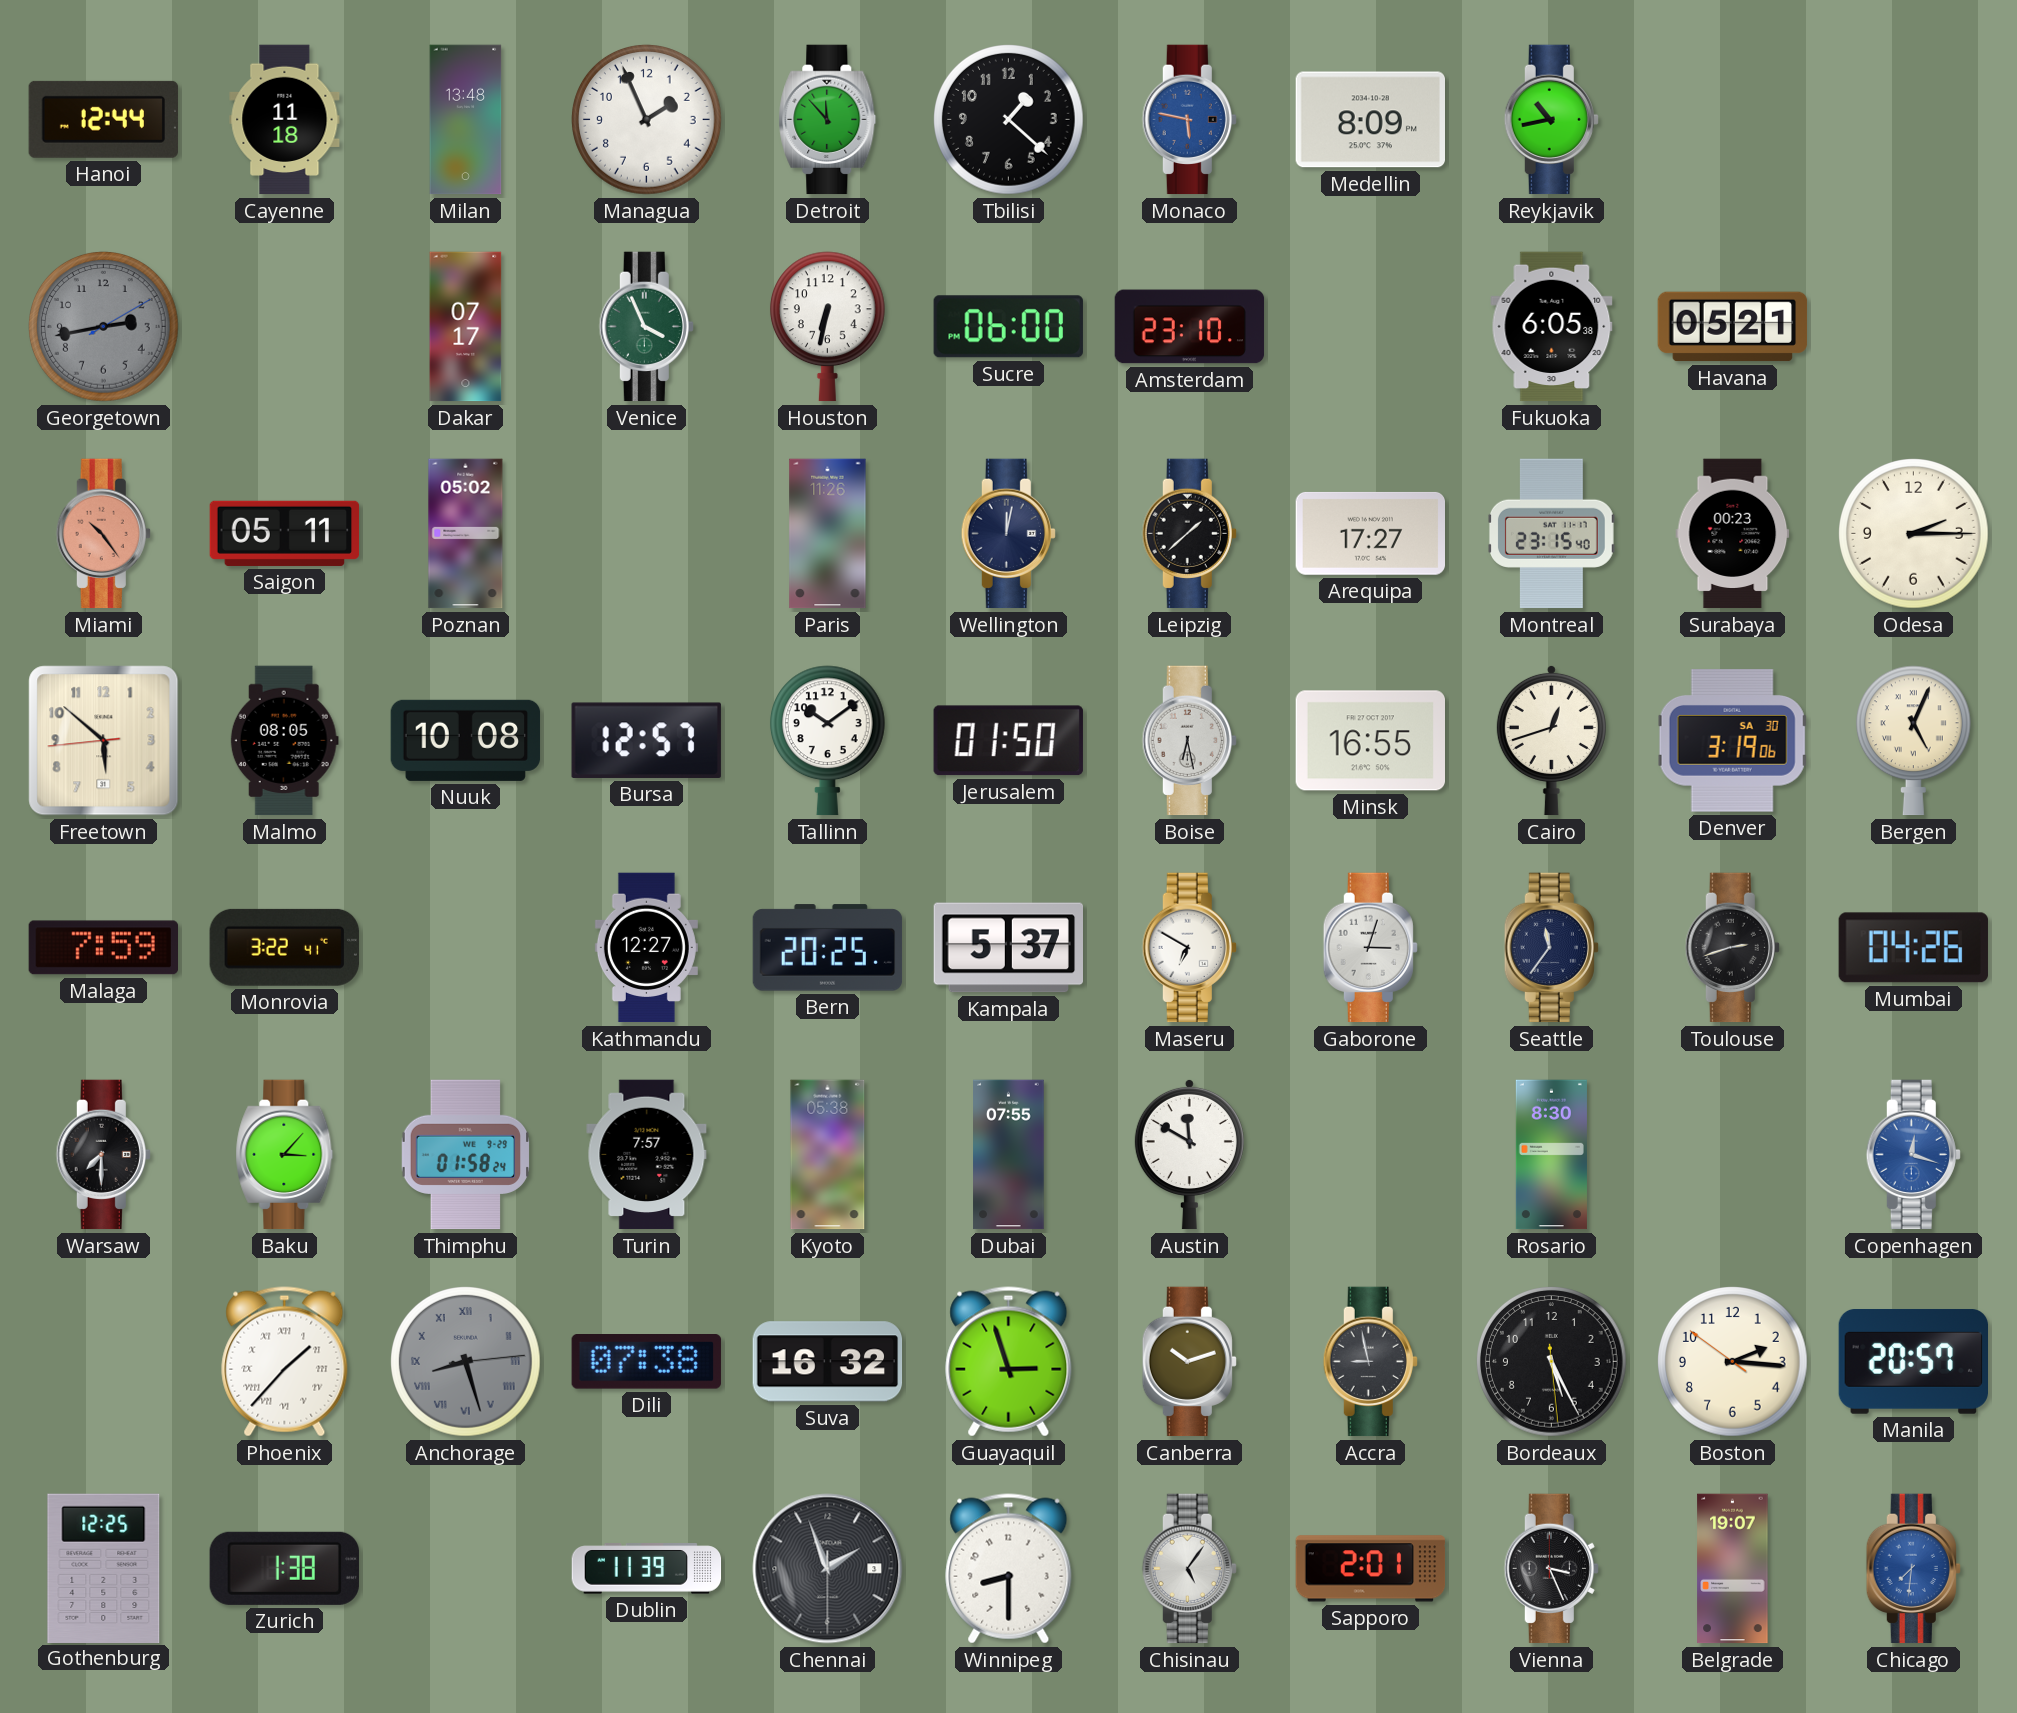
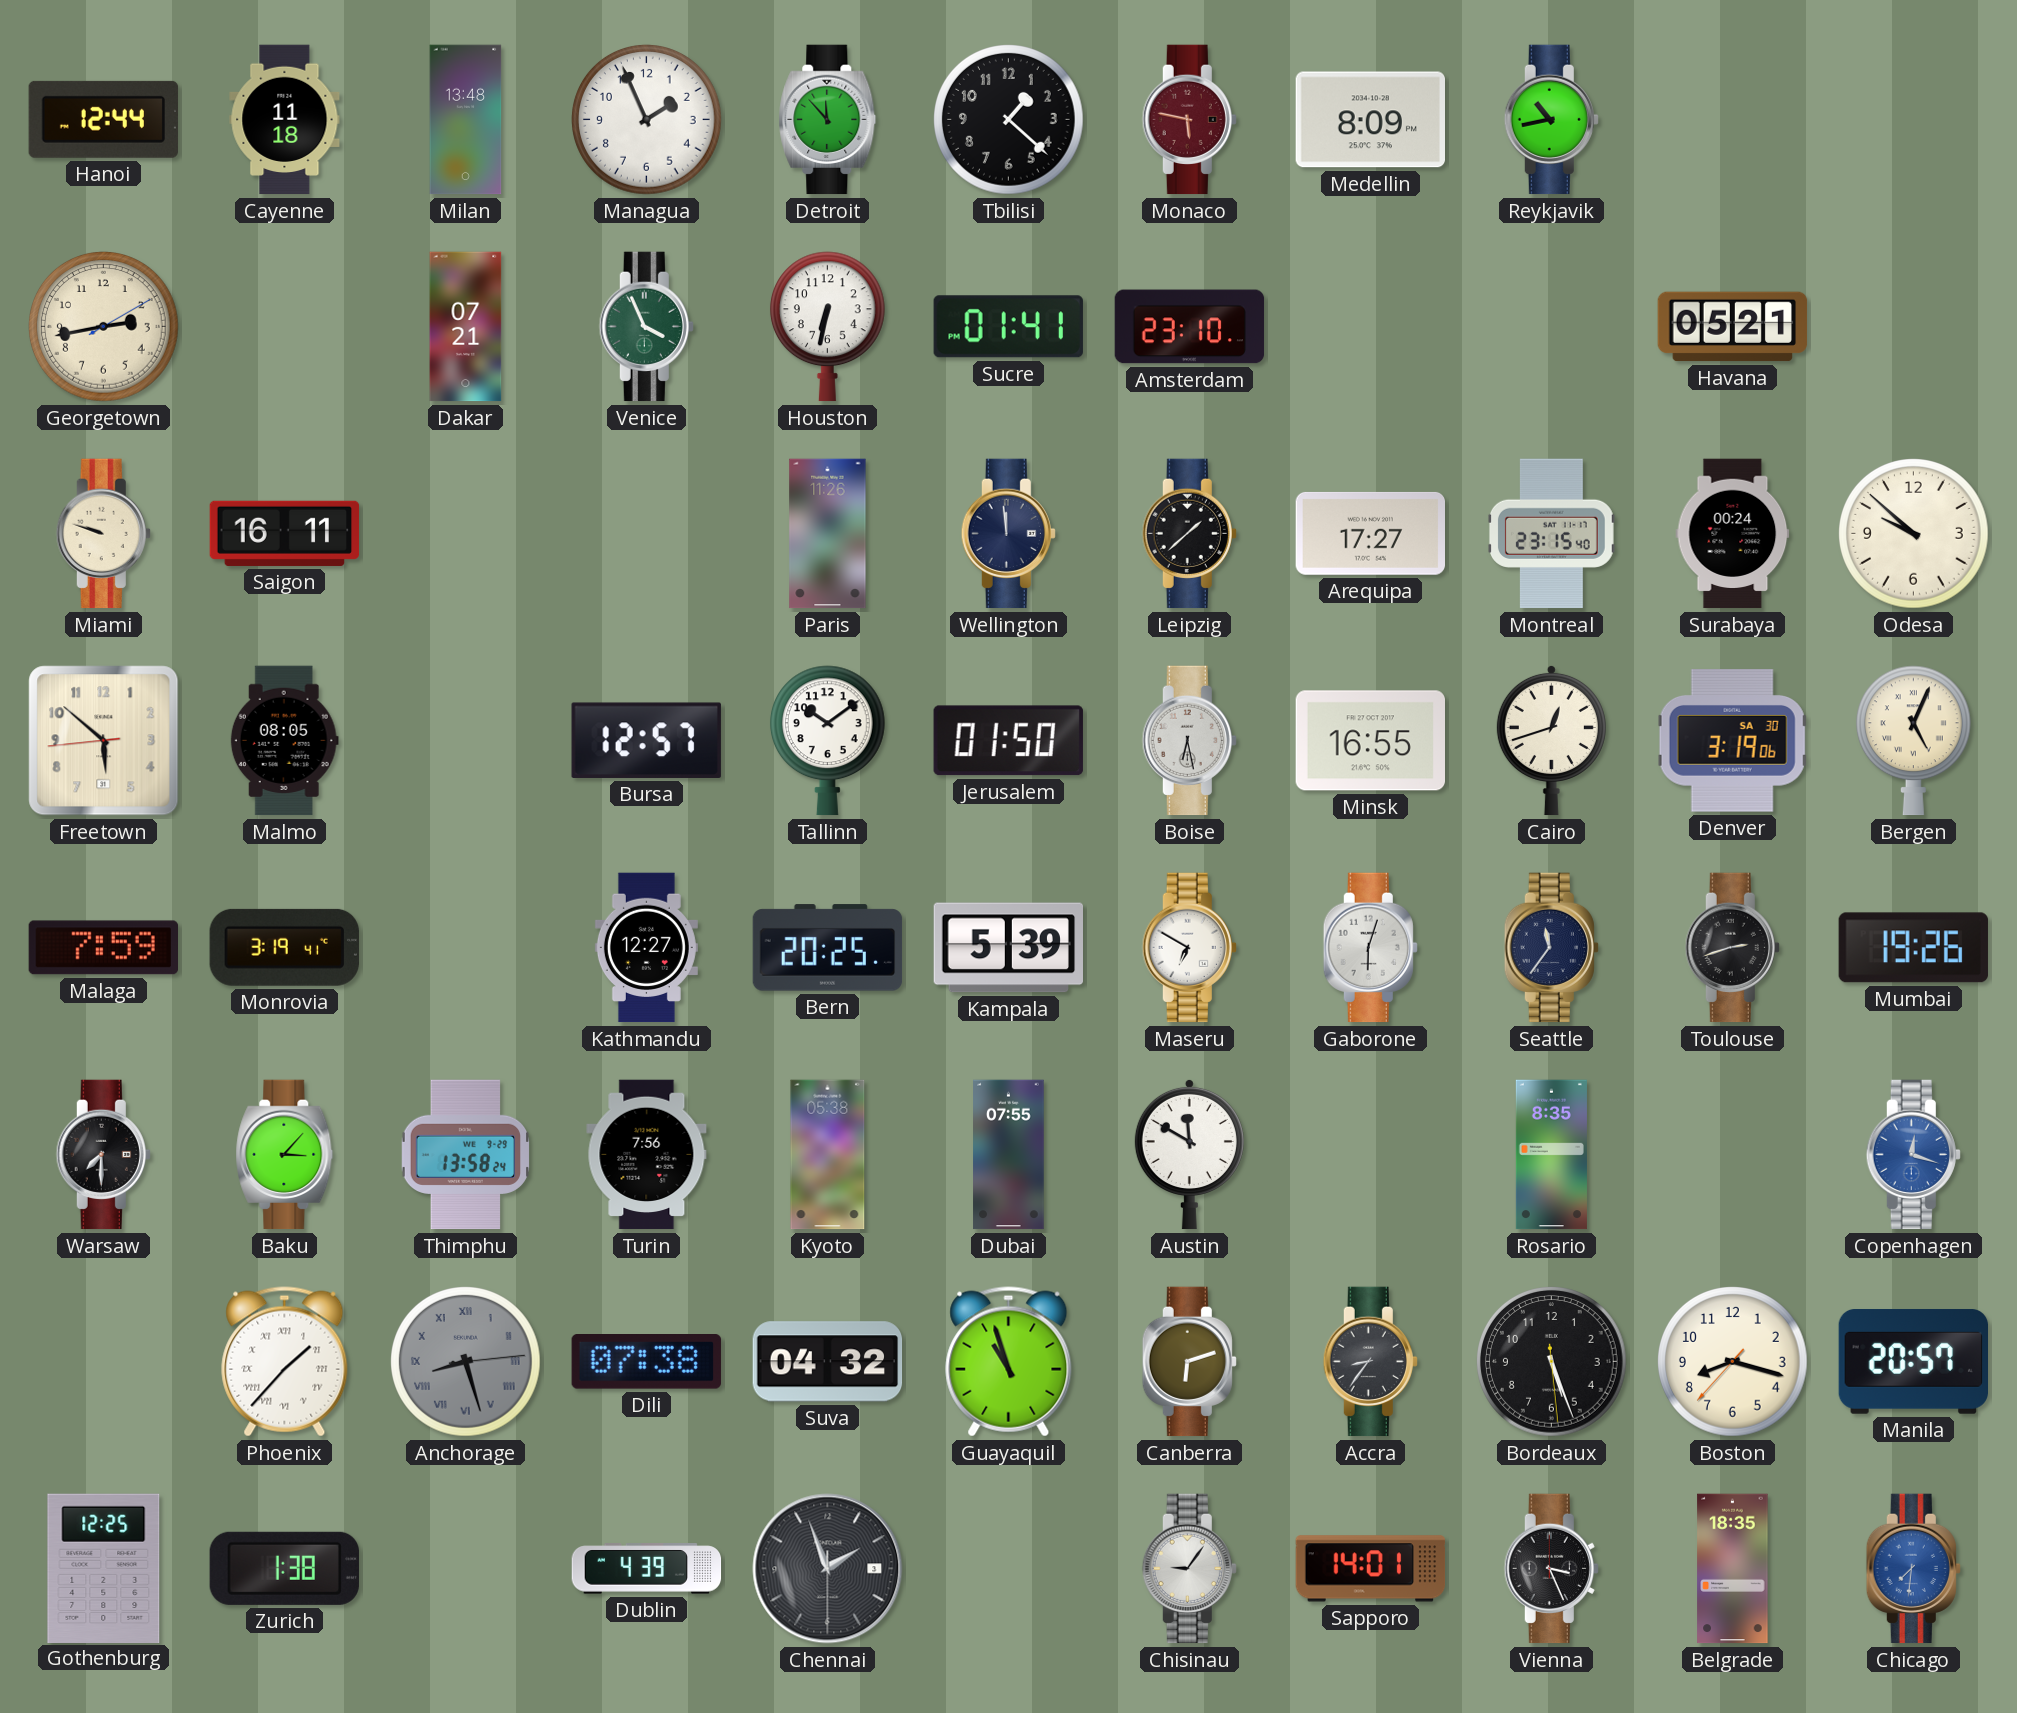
Monaco dial: blue -> burgundy
Georgetown dial: grey -> cream
Dakar: 07:17 -> 07:21
Sucre: 06:00 -> 01:41
Fukuoka: 6:05 -> none
Miami: 10:24 -> 9:48
Miami dial: salmon -> cream
Saigon: 05:11 -> 16:11
Poznan: 05:02 -> none
Wellington: 12:02 -> 11:59
Surabaya: 00:23 -> 00:24
Odesa: 2:15 -> 9:52
Nuuk: 10:08 -> none
Monrovia: 3:22 -> 3:19
Kampala: 5:37 -> 5:39
Gaborone: 3:03 -> 6:03
Mumbai: 04:26 -> 19:26
Thimphu: 01:58 -> 13:58
Turin: 7:57 -> 7:56
Rosario: 8:30 -> 8:35
Suva: 16:32 -> 04:32
Guayaquil: 2:57 -> 10:57
Canberra: 10:12 -> 6:12
Accra: 8:58 -> 8:36
Bordeaux: 5:25 -> 5:26
Boston: 2:15 -> 8:17
Dublin: 11:39 -> 4:39
Winnipeg: 8:30 -> none
Chisinau: 5:06 -> 9:06
Sapporo: 2:01 -> 14:01
Belgrade: 19:07 -> 18:35
